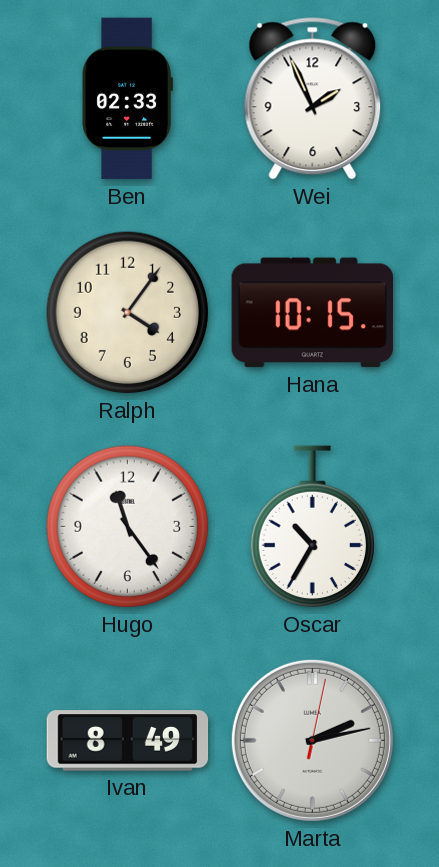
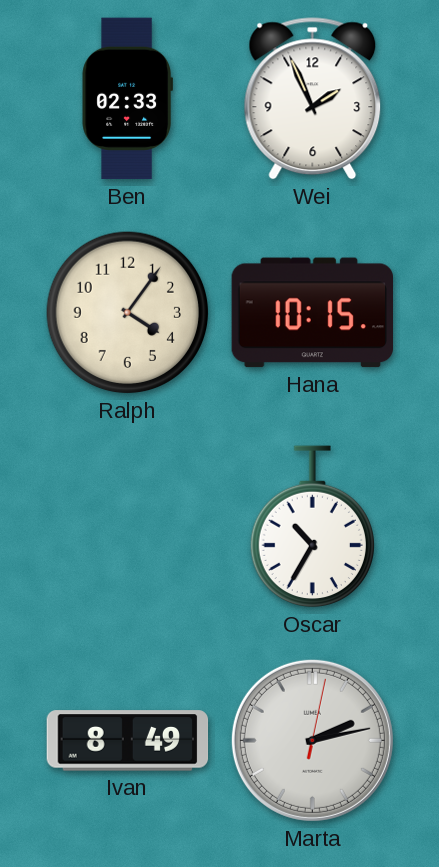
Hugo: 11:24 -> none
